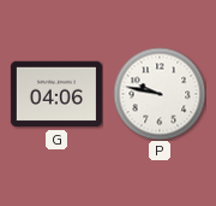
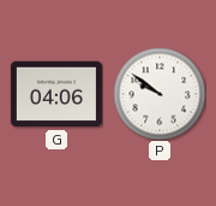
P: 9:47 -> 9:51
